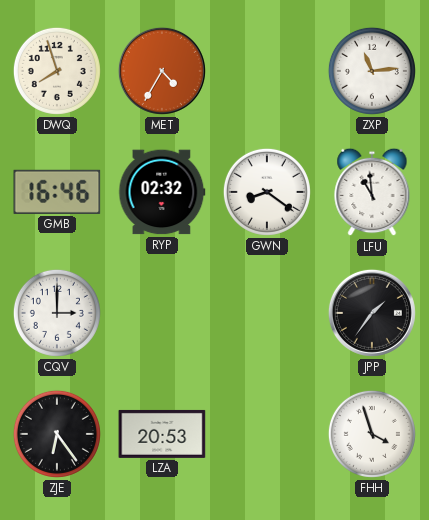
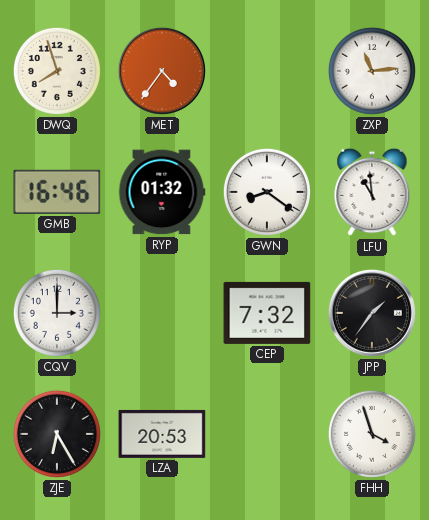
MET: 4:35 -> 4:36
RYP: 02:32 -> 01:32
CEP: none -> 7:32
ZJE: 6:24 -> 6:25
